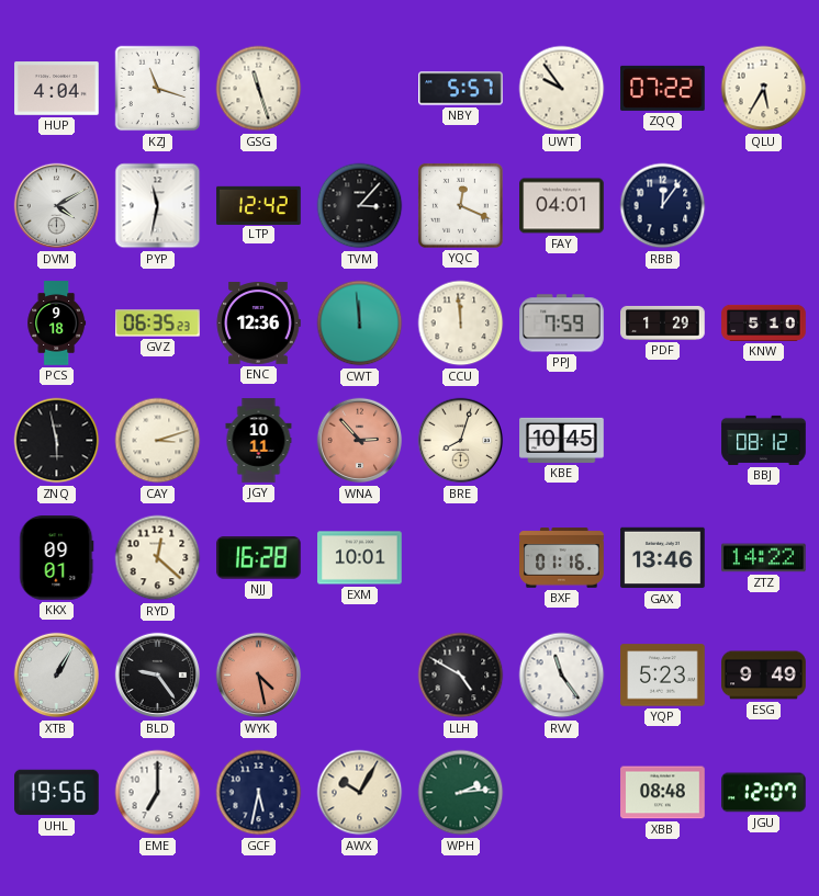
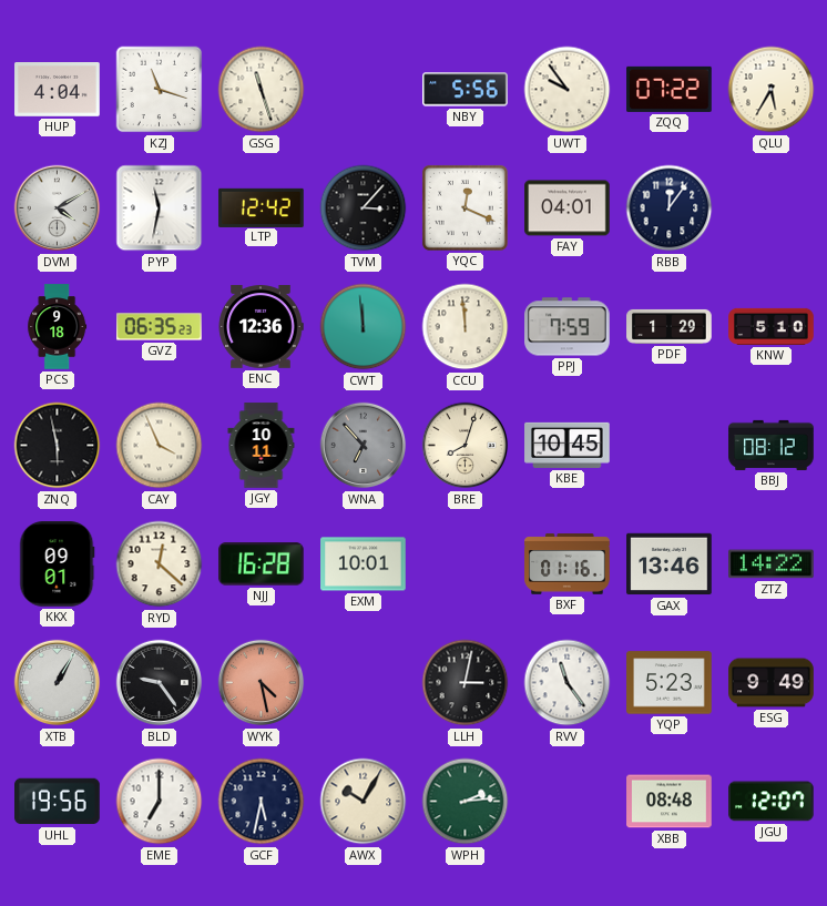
NBY: 5:57 -> 5:56
CAY: 3:12 -> 3:56
WNA: 2:53 -> 6:53
WNA dial: salmon -> grey
LLH: 4:50 -> 3:02
